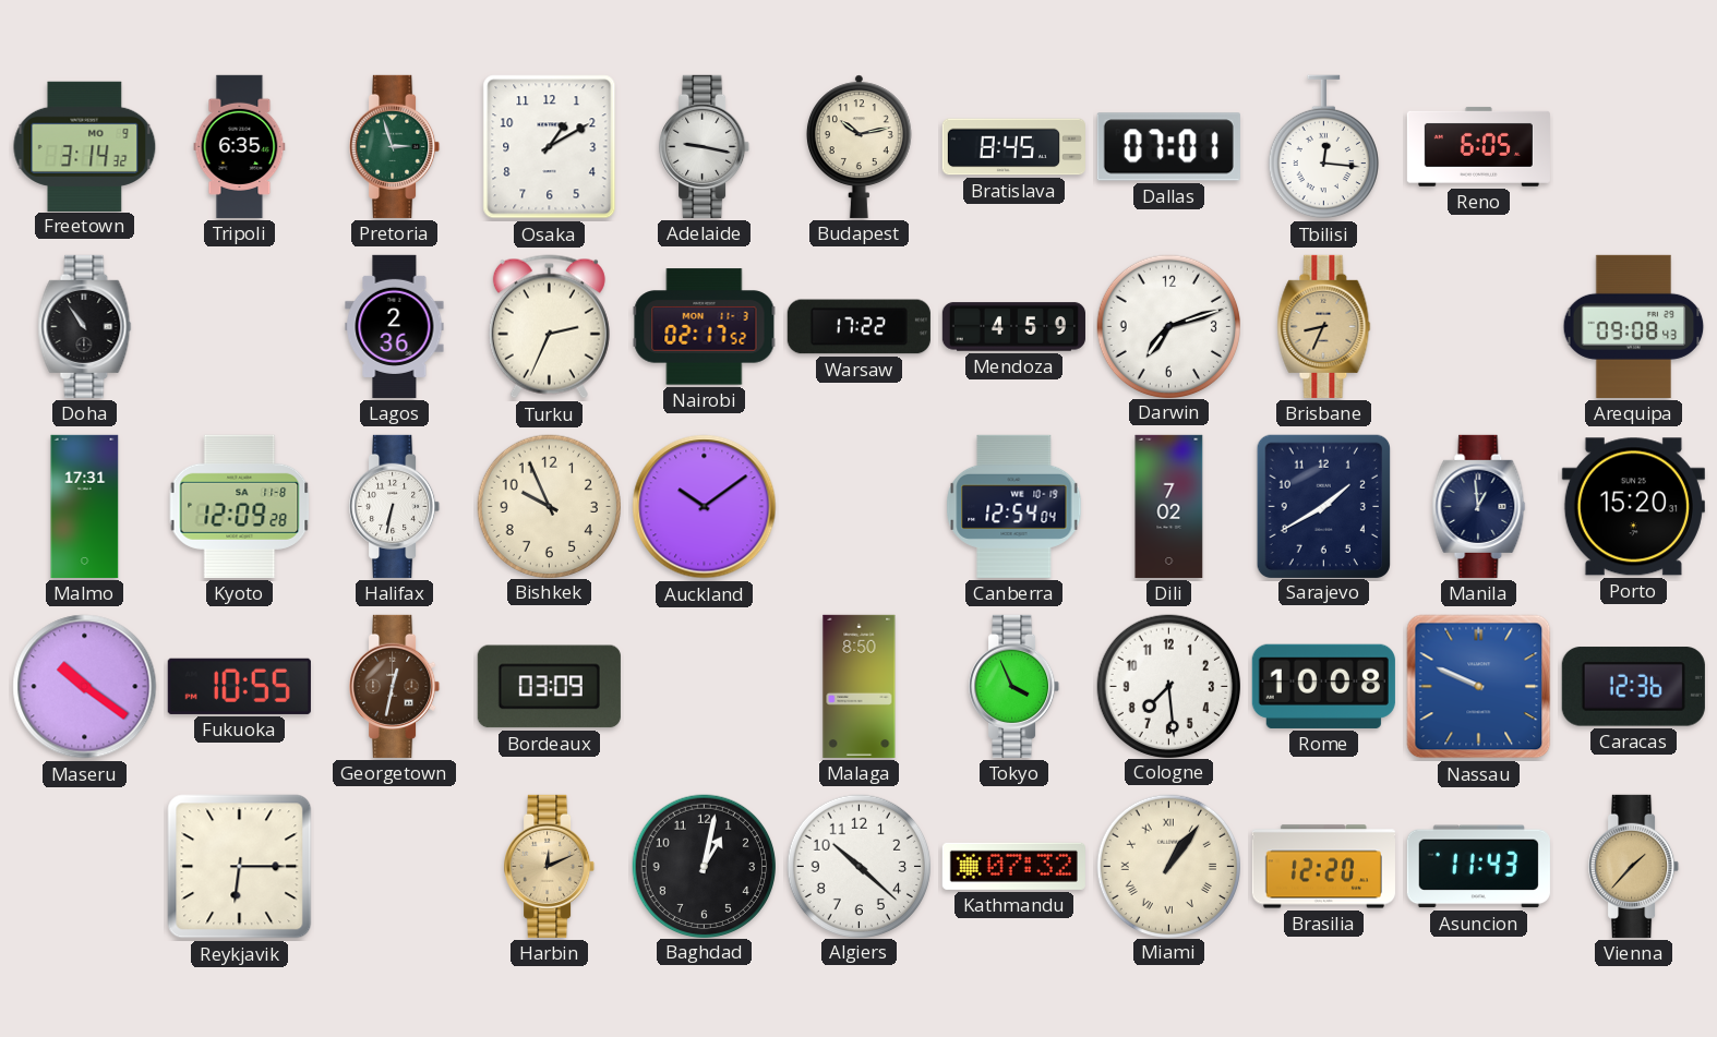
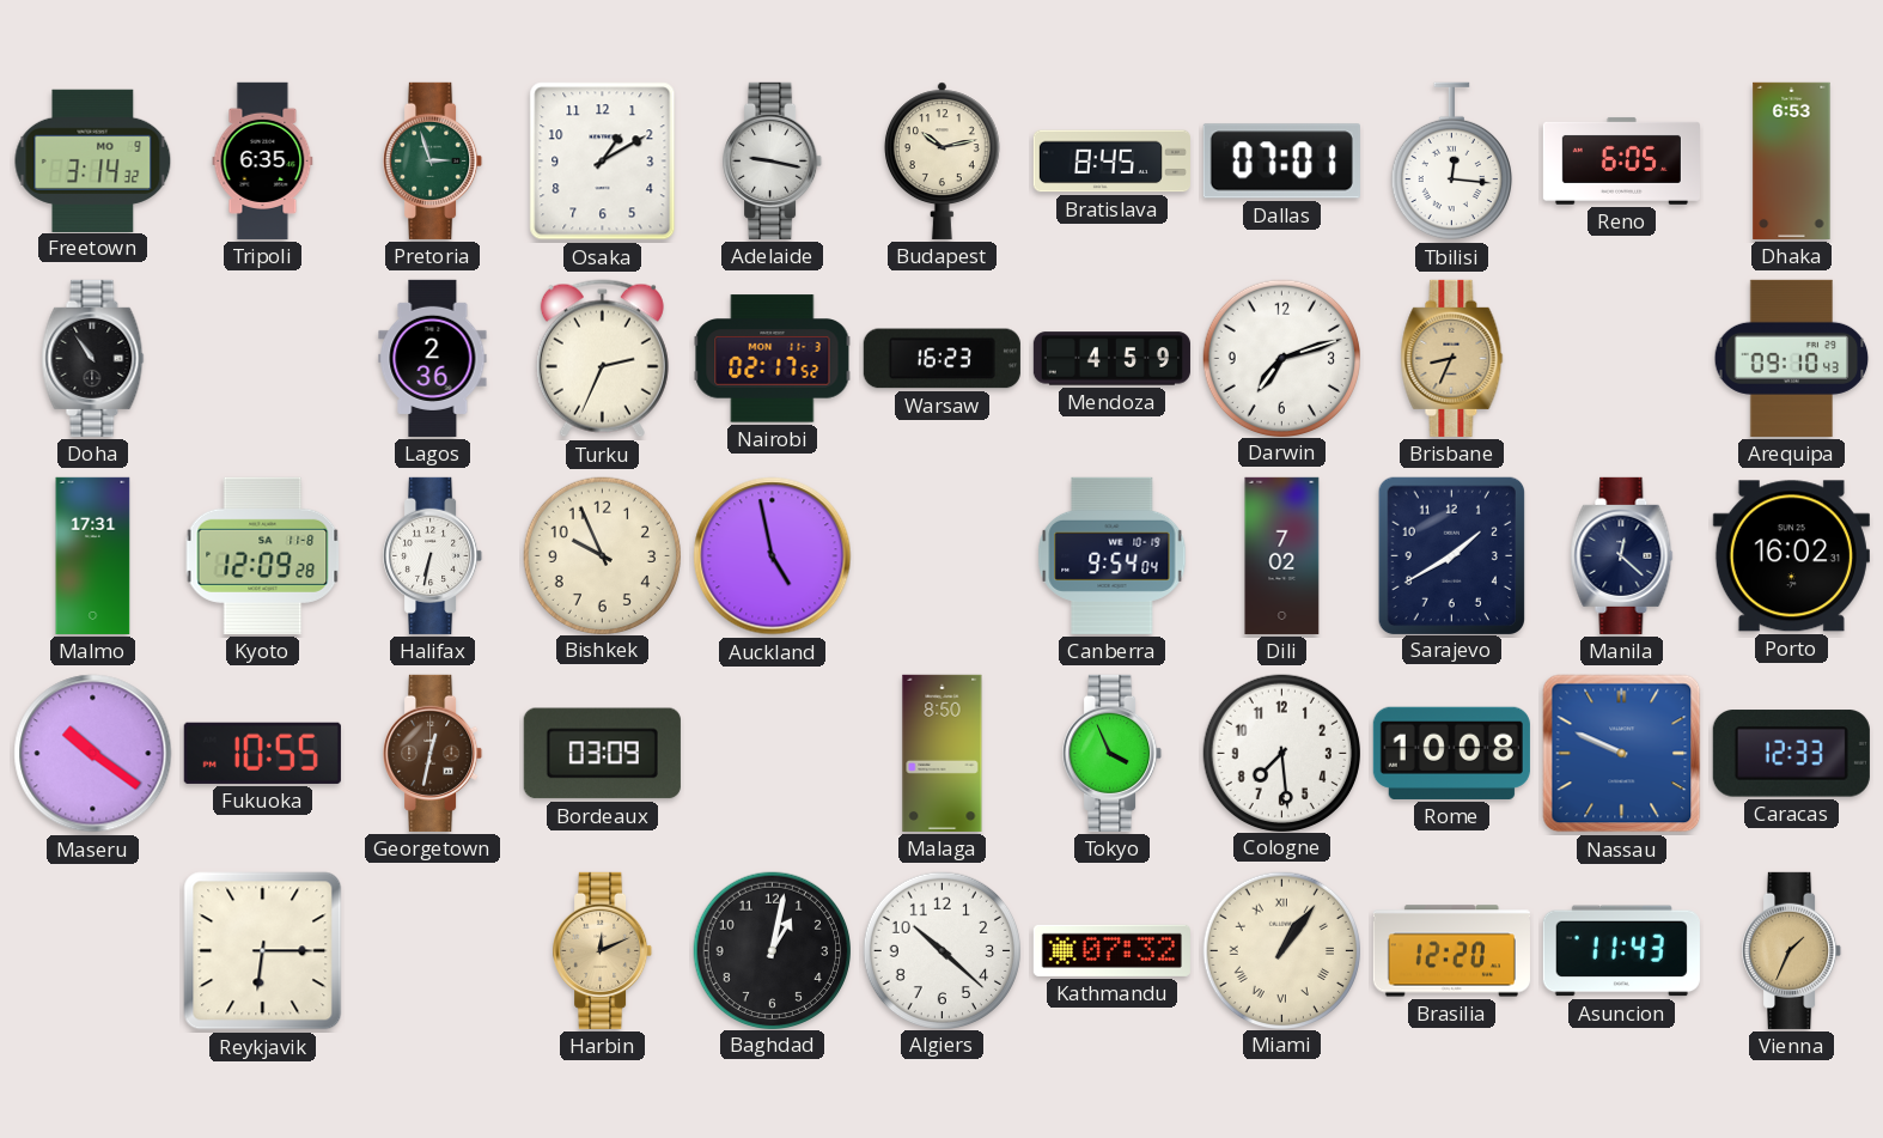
Dhaka: none -> 6:53
Warsaw: 17:22 -> 16:23
Arequipa: 09:08 -> 09:10
Auckland: 10:09 -> 4:58
Canberra: 12:54 -> 9:54
Manila: 12:59 -> 12:22
Porto: 15:20 -> 16:02
Caracas: 12:36 -> 12:33
Vienna: 1:37 -> 1:34
